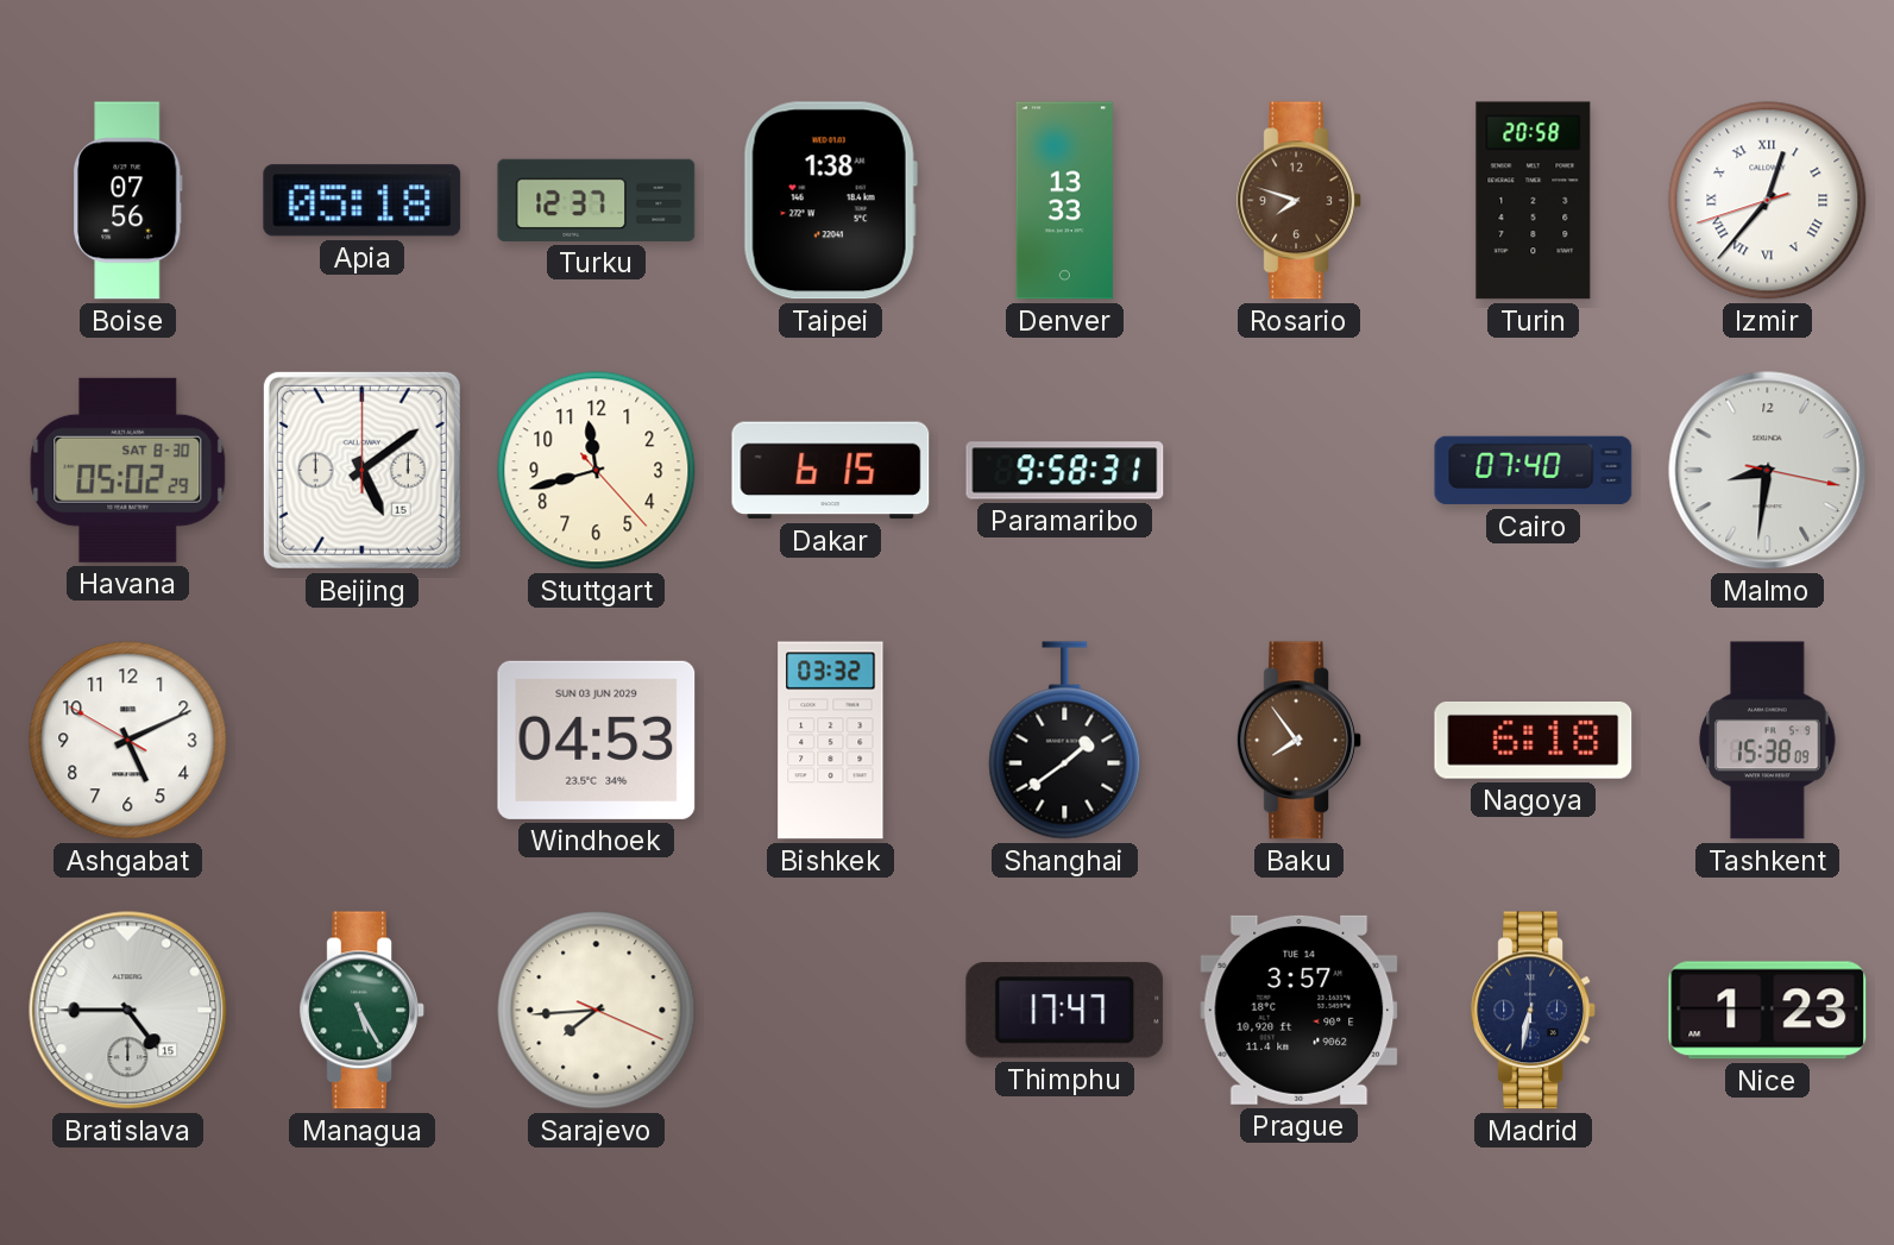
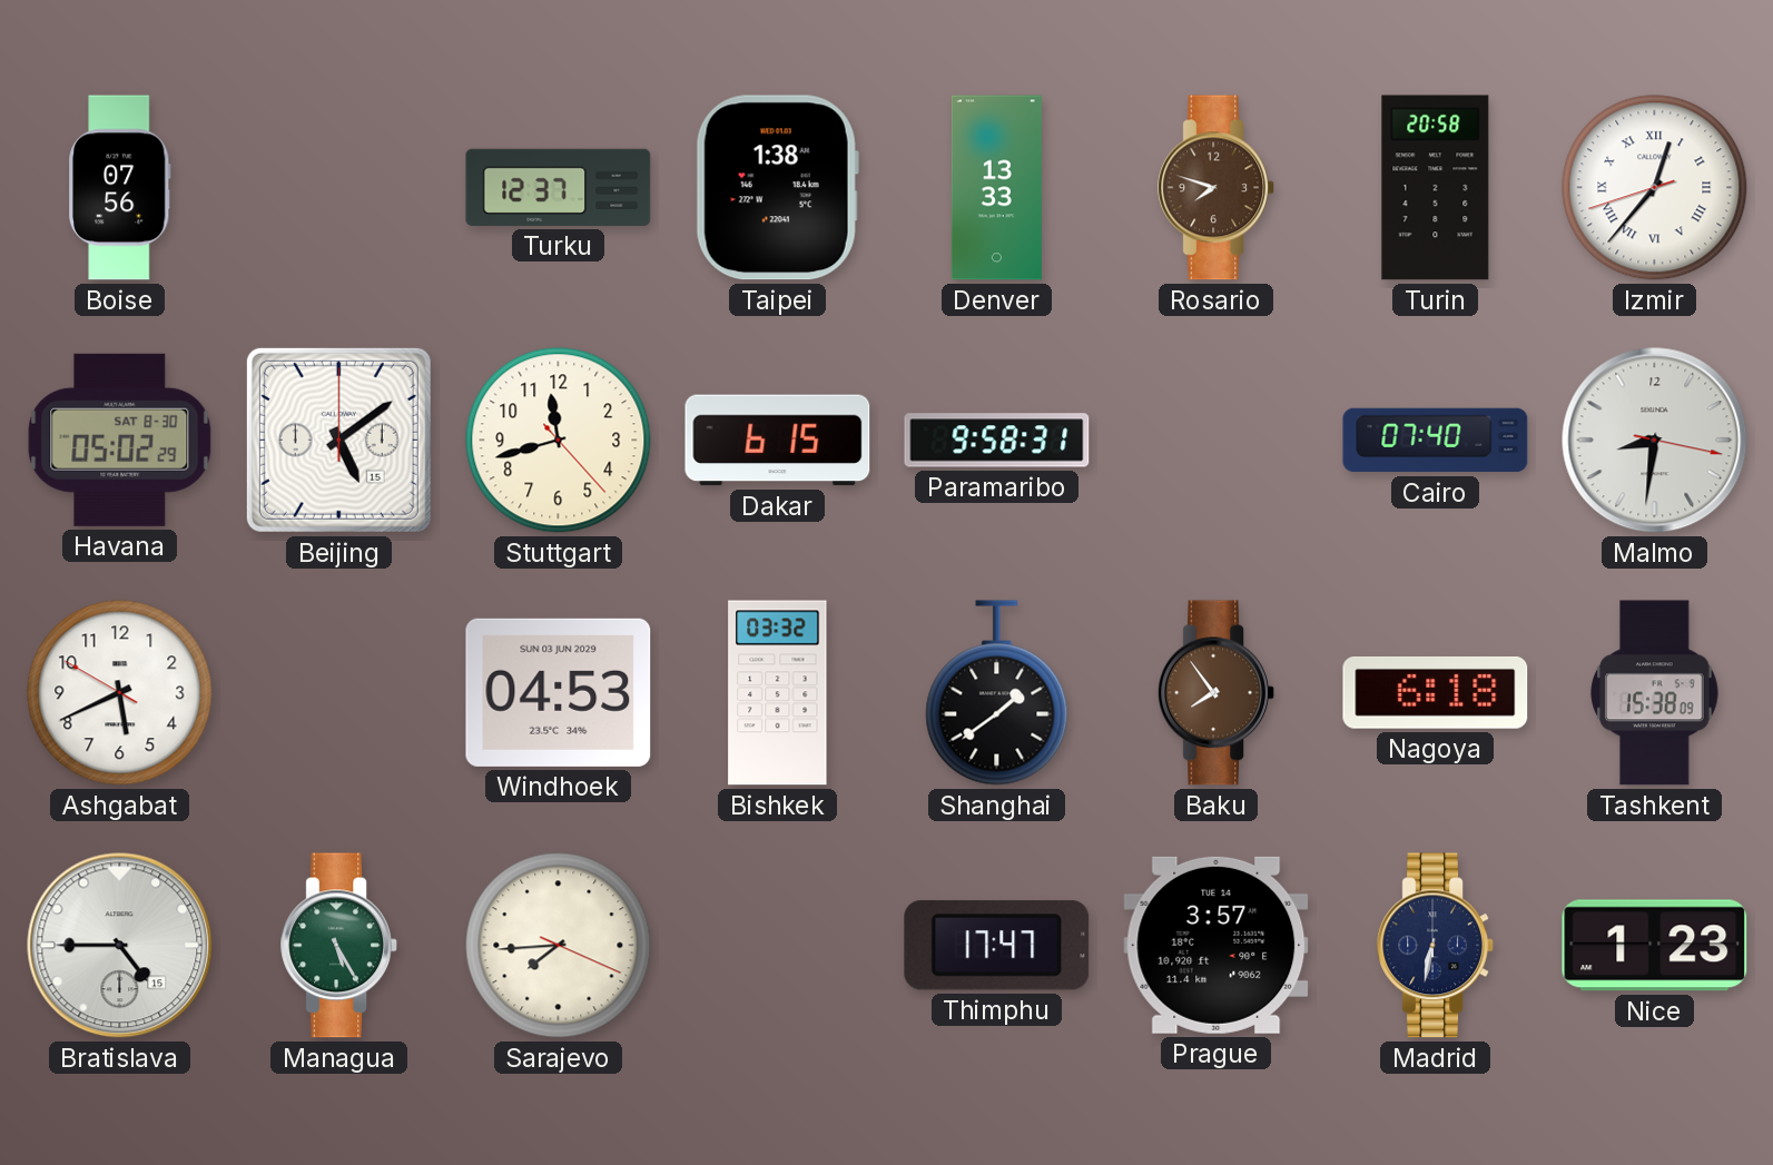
Apia: 05:18 -> none
Ashgabat: 5:10 -> 5:40
